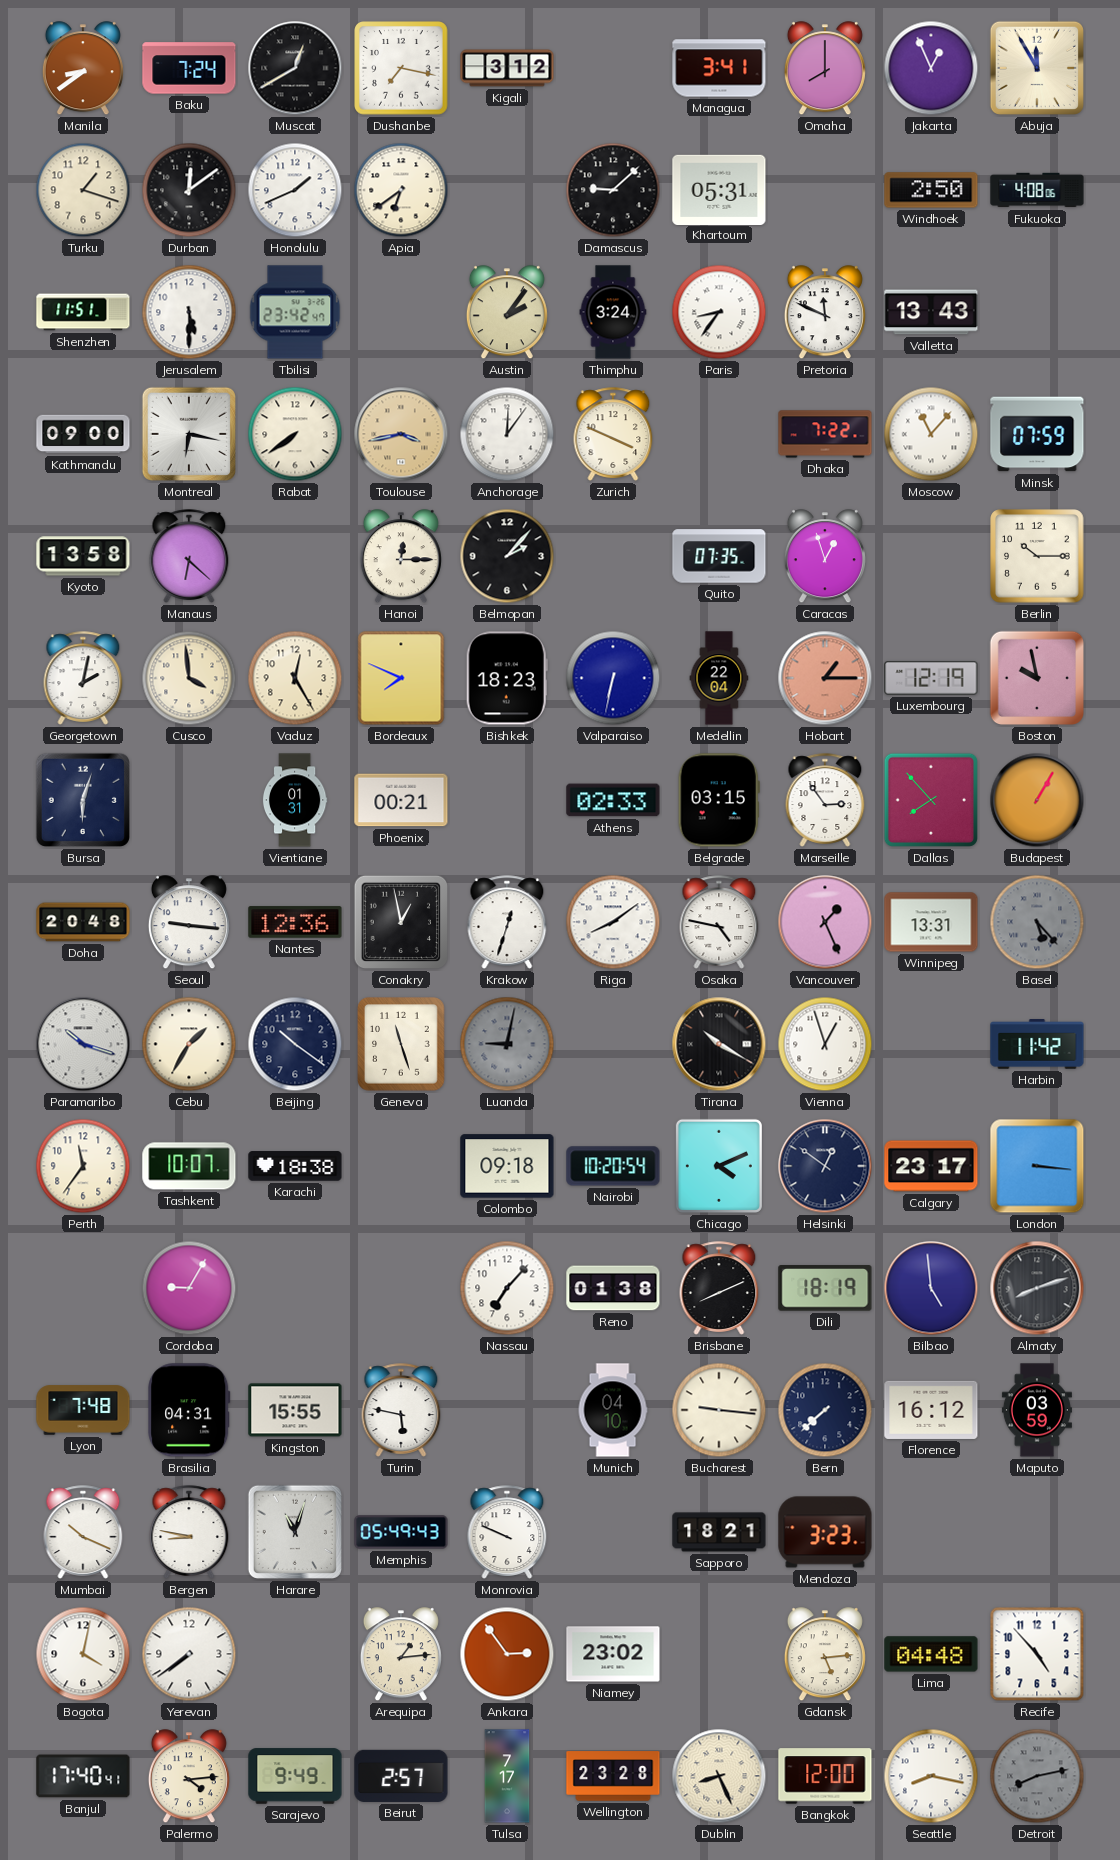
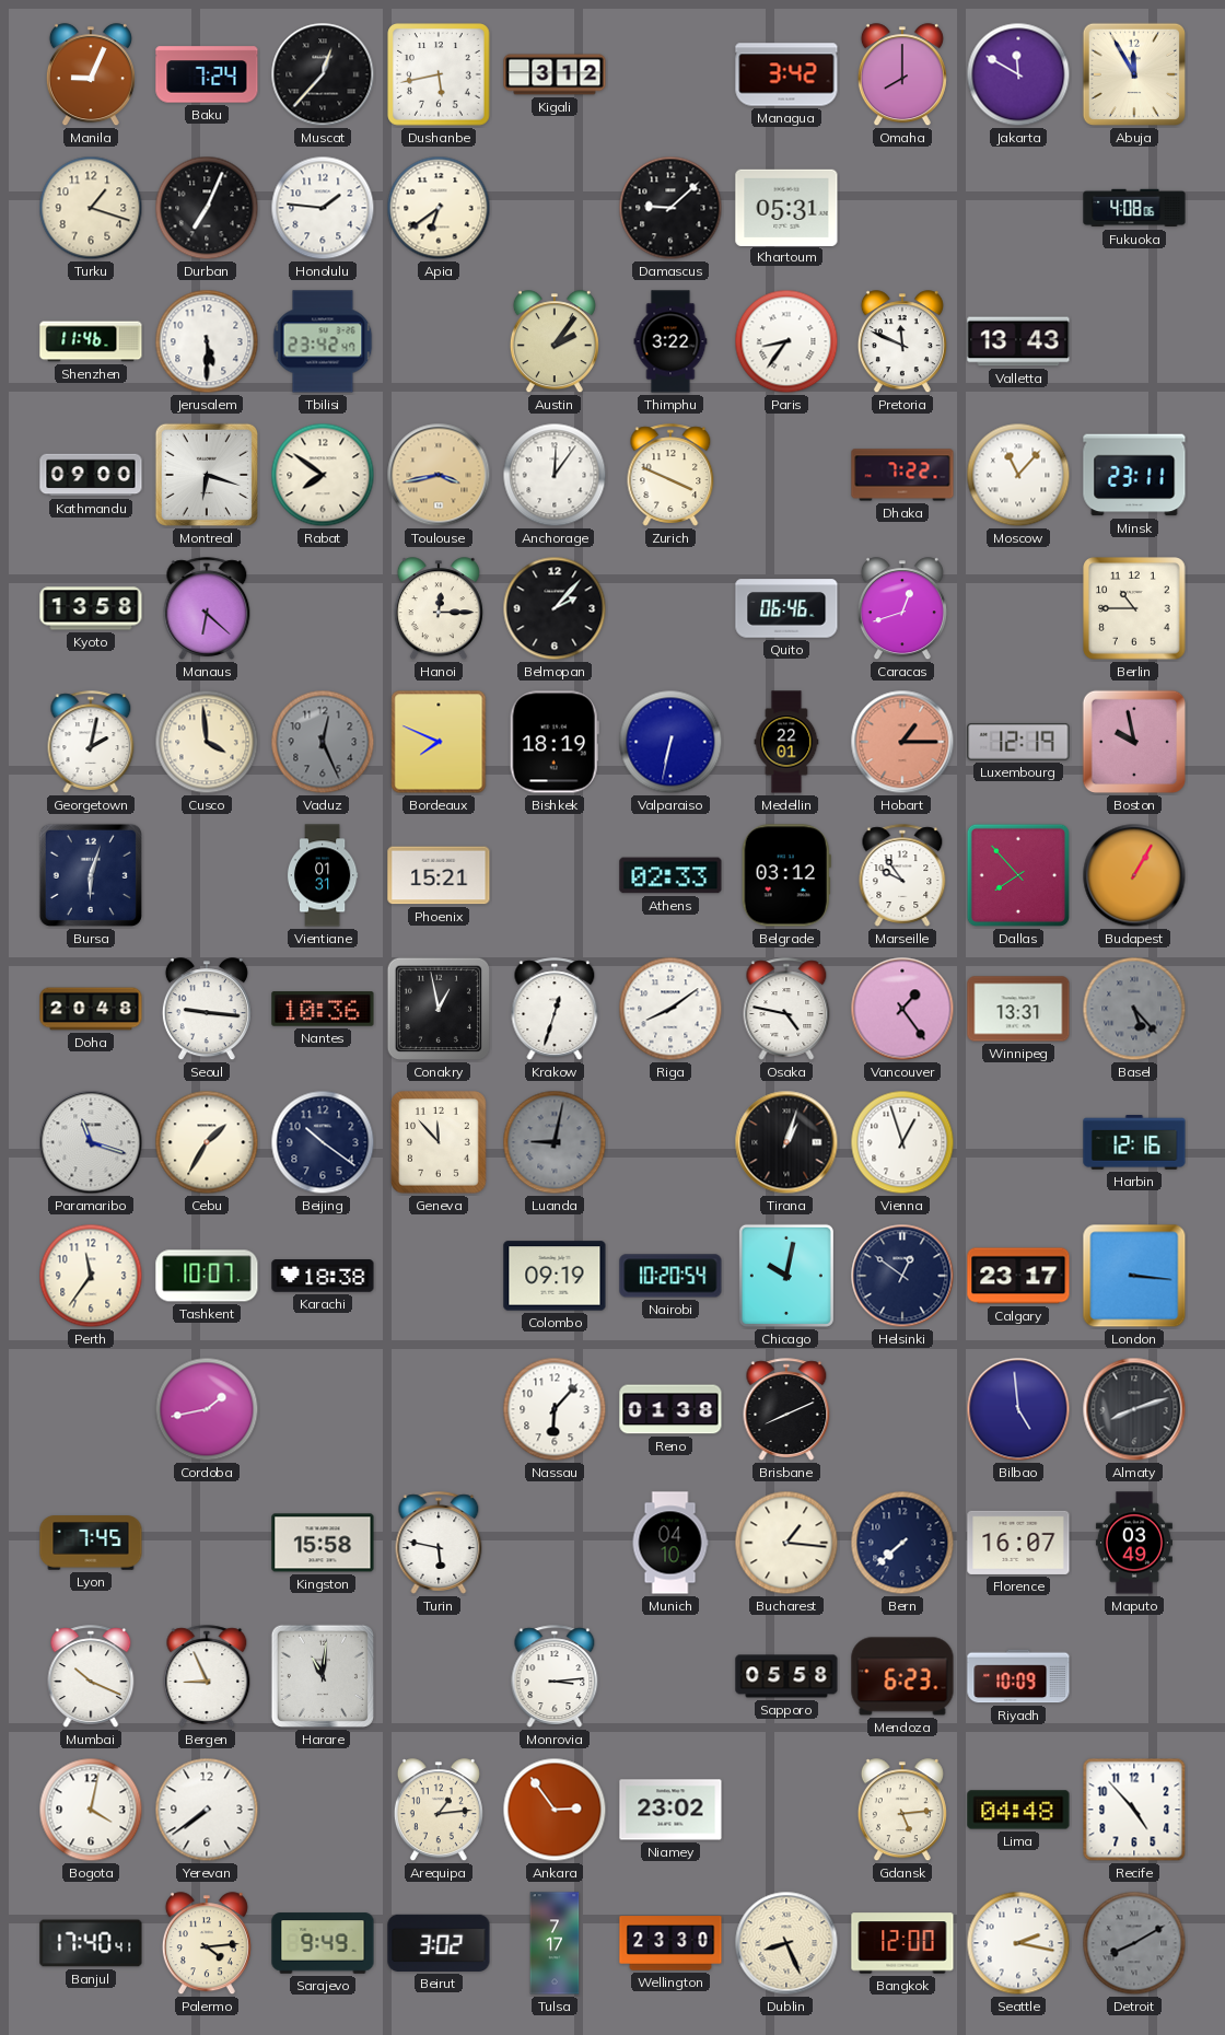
Manila: 8:39 -> 9:04
Muscat: 12:40 -> 12:37
Dushanbe: 7:17 -> 5:43
Managua: 3:41 -> 3:42
Jakarta: 12:56 -> 11:50
Durban: 12:09 -> 7:04
Honolulu: 1:41 -> 1:46
Windhoek: 2:50 -> none
Shenzhen: 11:51 -> 11:46
Thimphu: 3:24 -> 3:22
Montreal: 6:17 -> 6:18
Rabat: 7:39 -> 7:51
Minsk: 07:59 -> 23:11
Quito: 07:35 -> 06:46
Caracas: 12:57 -> 12:42
Berlin: 10:15 -> 10:45
Vaduz: 12:25 -> 12:26
Vaduz dial: cream -> grey
Bishkek: 18:23 -> 18:19
Medellin: 22:04 -> 22:01
Phoenix: 00:21 -> 15:21
Belgrade: 03:15 -> 03:12
Marseille: 2:54 -> 9:54
Nantes: 12:36 -> 10:36
Vancouver: 1:26 -> 1:24
Paramaribo: 10:18 -> 11:18
Geneva: 11:27 -> 11:53
Tirana: 10:20 -> 1:03
Harbin: 11:42 -> 12:16
Colombo: 09:18 -> 09:19
Chicago: 4:11 -> 10:02
Cordoba: 9:05 -> 1:43
Nassau: 7:07 -> 6:07
Dili: 18:19 -> none
Lyon: 7:48 -> 7:45
Brasilia: 04:31 -> none
Kingston: 15:55 -> 15:58
Bucharest: 9:16 -> 1:16
Florence: 16:12 -> 16:07
Maputo: 03:59 -> 03:49
Bergen: 8:47 -> 8:56
Harare: 11:03 -> 11:01
Memphis: 05:49 -> none
Monrovia: 9:49 -> 3:14
Sapporo: 18:21 -> 05:58
Mendoza: 3:23 -> 6:23
Riyadh: none -> 10:09
Beirut: 2:57 -> 3:02
Wellington: 23:28 -> 23:30
Seattle: 8:17 -> 2:17
Detroit: 8:13 -> 8:10
